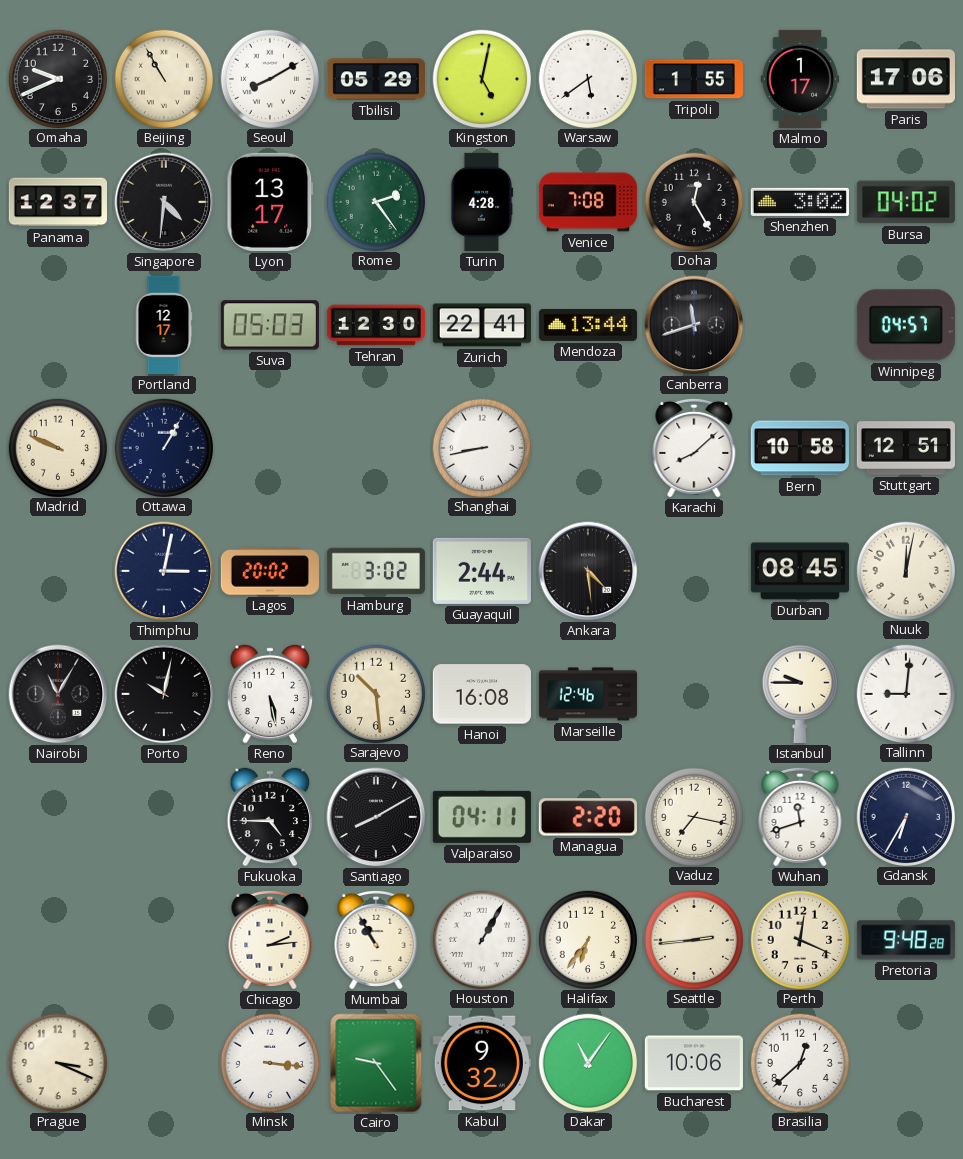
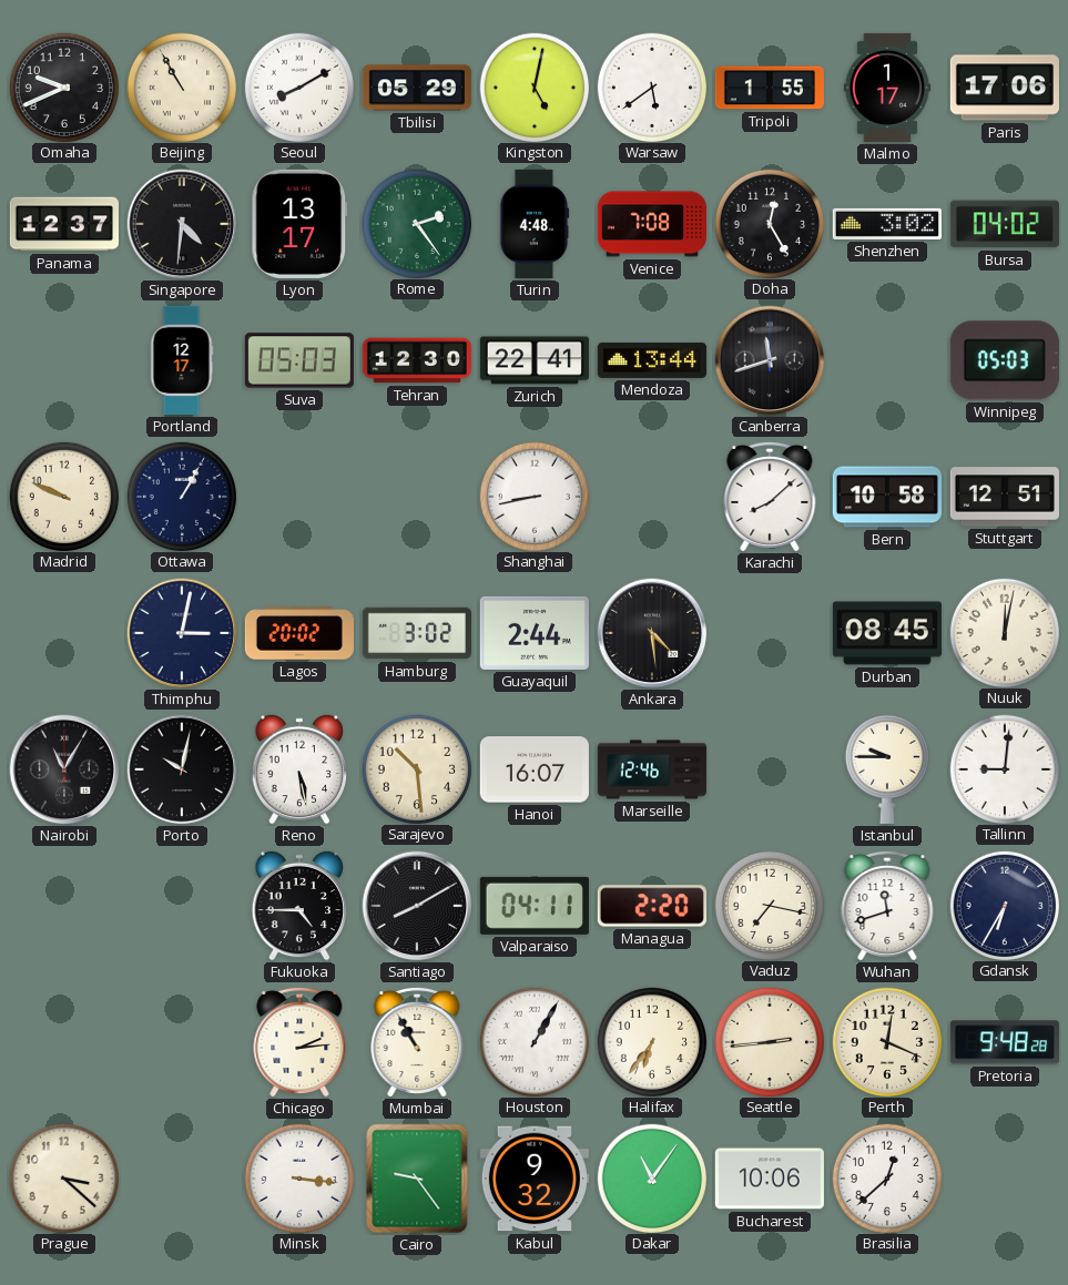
Turin: 4:28 -> 4:48
Winnipeg: 04:57 -> 05:03
Hanoi: 16:08 -> 16:07
Prague: 3:19 -> 3:22
